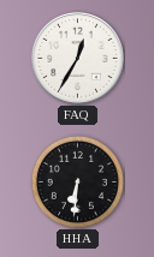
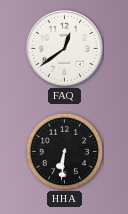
FAQ: 12:35 -> 12:39
